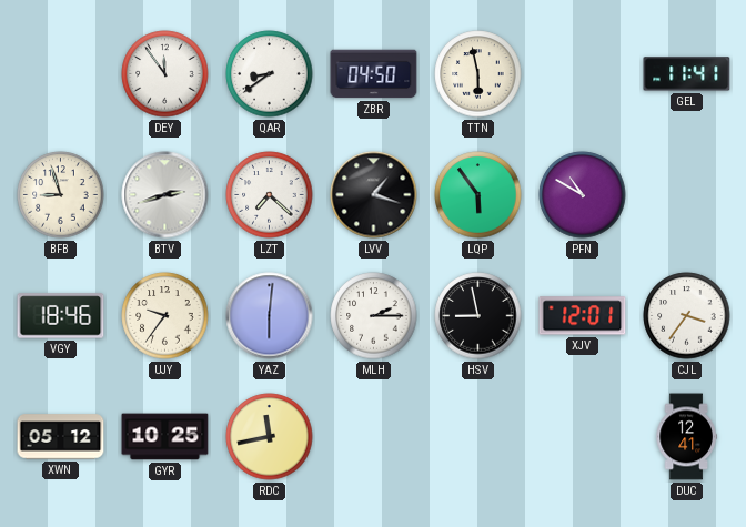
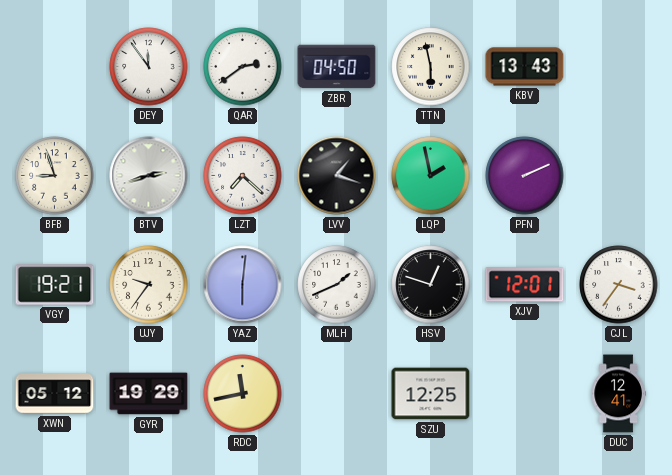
QAR: 8:39 -> 2:39
KBV: none -> 13:43
GEL: 11:41 -> none
LQP: 5:54 -> 1:58
PFN: 10:50 -> 2:11
VGY: 18:46 -> 19:21
MLH: 2:15 -> 1:41
HSV: 8:58 -> 12:48
GYR: 10:25 -> 19:29
SZU: none -> 12:25
